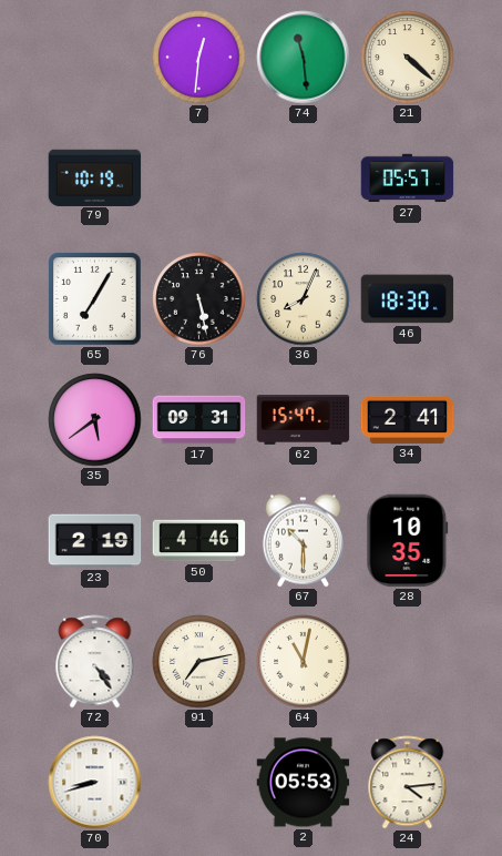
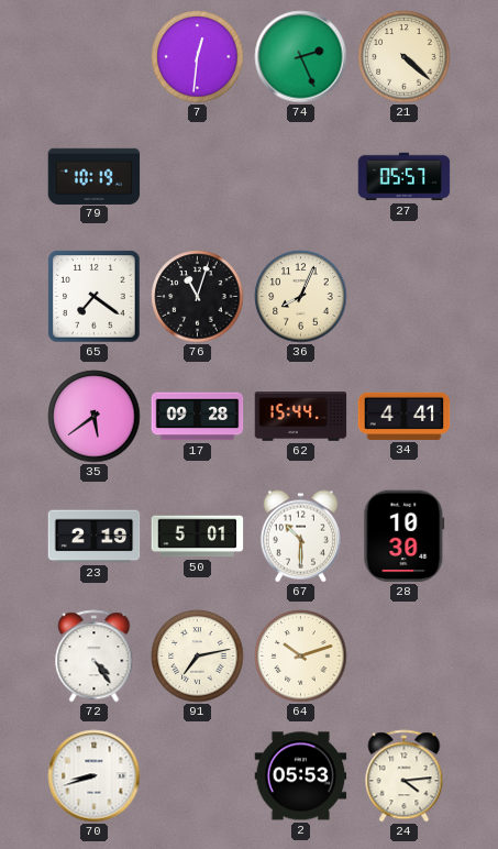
74: 11:29 -> 2:26
65: 7:05 -> 7:21
76: 5:28 -> 11:03
46: 18:30 -> none
17: 09:31 -> 09:28
62: 15:47 -> 15:44
34: 2:41 -> 4:41
50: 4:46 -> 5:01
28: 10:35 -> 10:30
64: 11:02 -> 10:12
